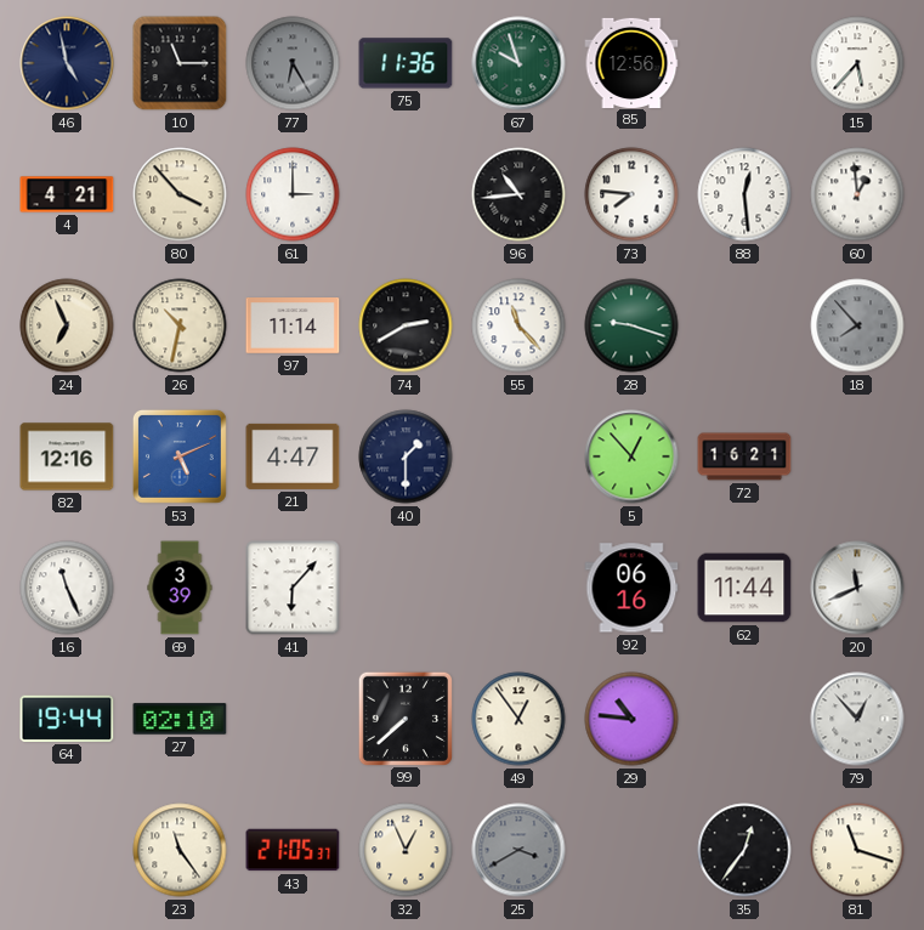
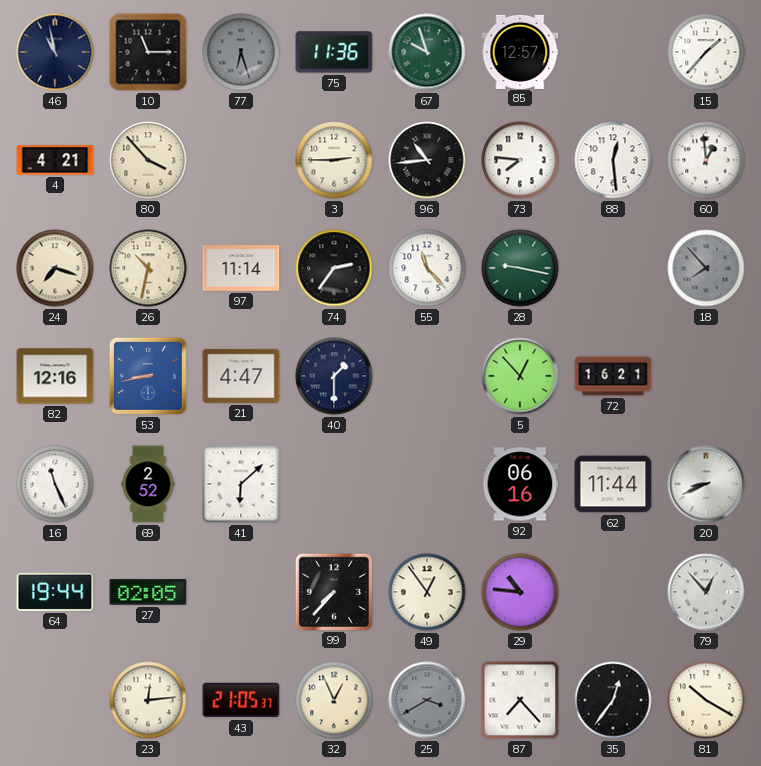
46: 4:58 -> 10:58
77: 6:25 -> 6:27
85: 12:56 -> 12:57
15: 5:37 -> 1:37
61: 3:00 -> none
3: none -> 2:45
24: 6:56 -> 7:18
74: 2:40 -> 2:36
28: 9:18 -> 9:17
53: 5:11 -> 8:43
69: 3:39 -> 2:52
41: 6:07 -> 6:08
20: 11:41 -> 8:41
27: 02:10 -> 02:05
99: 7:38 -> 7:37
23: 11:24 -> 12:14
87: none -> 7:23
81: 11:18 -> 10:20
